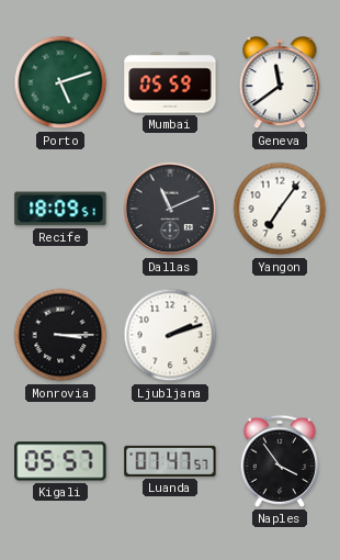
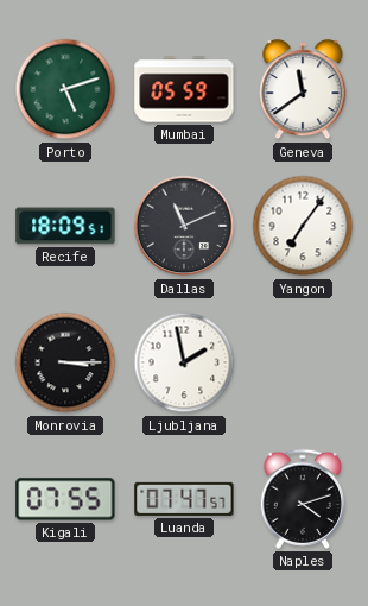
Ljubljana: 2:12 -> 1:58
Kigali: 05:57 -> 07:55
Naples: 3:54 -> 4:12
